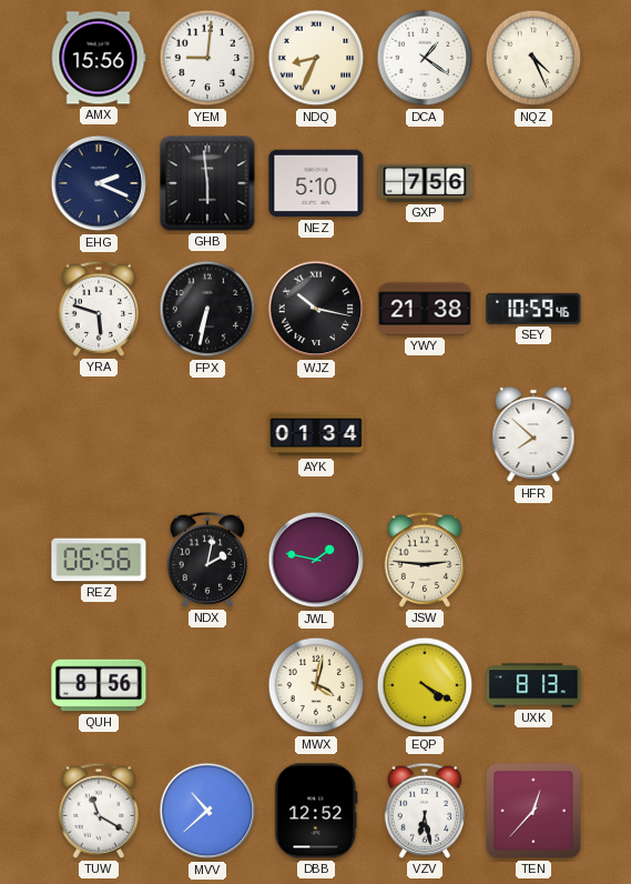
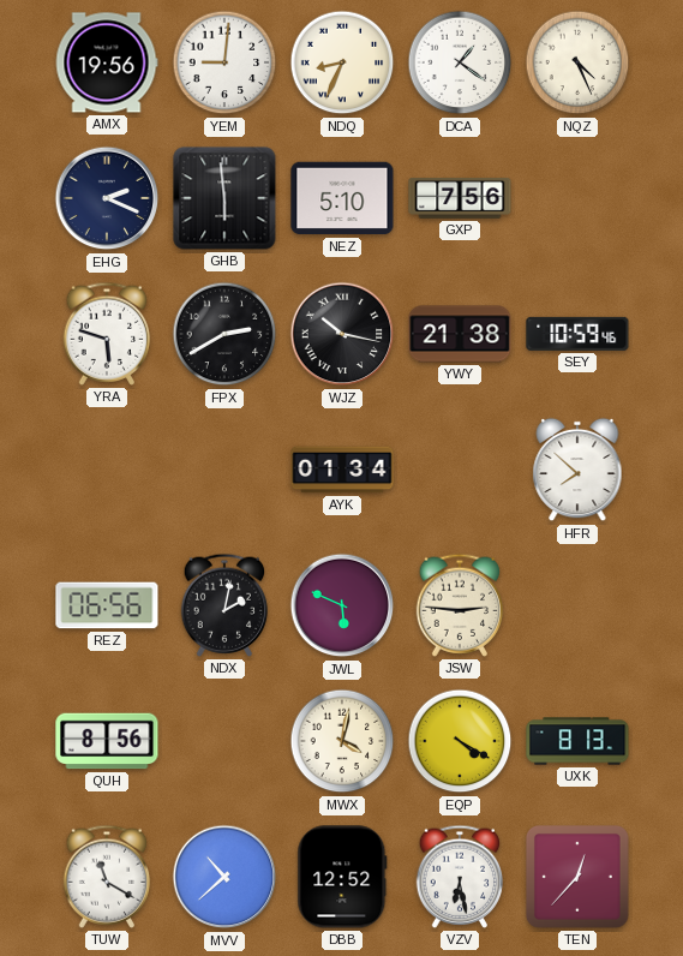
AMX: 15:56 -> 19:56
FPX: 6:32 -> 2:40
JWL: 1:47 -> 5:49
